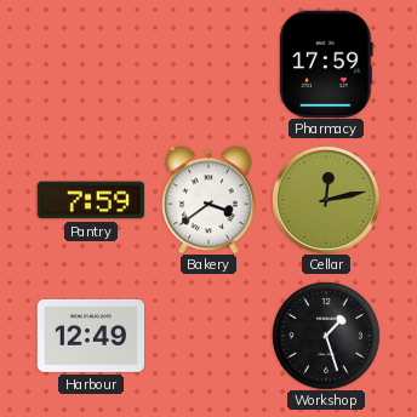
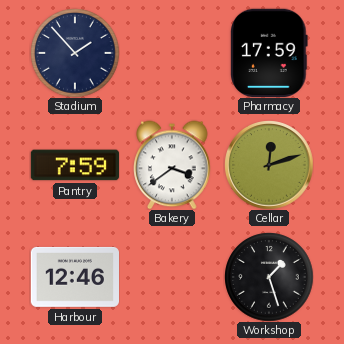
Stadium: none -> 1:53
Cellar: 12:13 -> 12:12
Harbour: 12:49 -> 12:46
